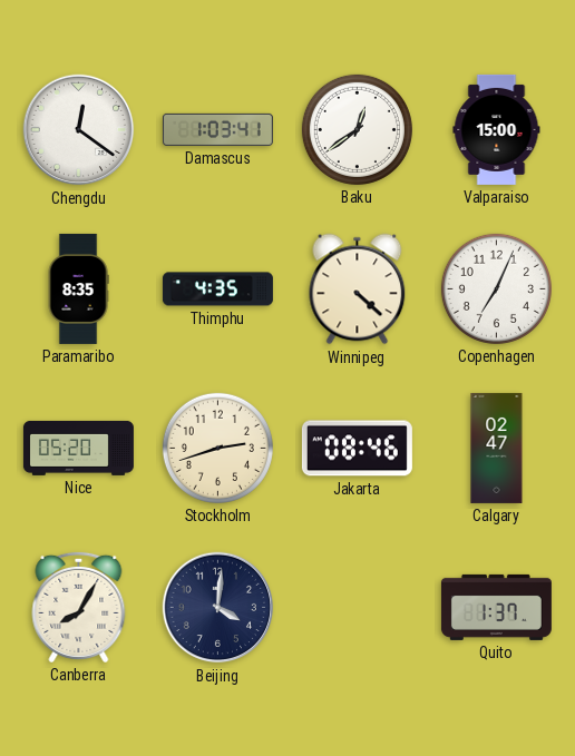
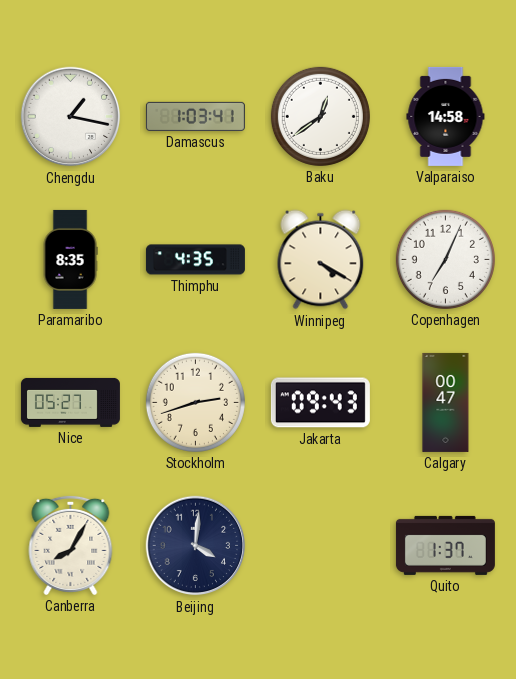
Chengdu: 12:21 -> 1:17
Valparaiso: 15:00 -> 14:58
Winnipeg: 4:22 -> 4:20
Nice: 05:20 -> 05:27
Jakarta: 08:46 -> 09:43
Calgary: 02:47 -> 00:47
